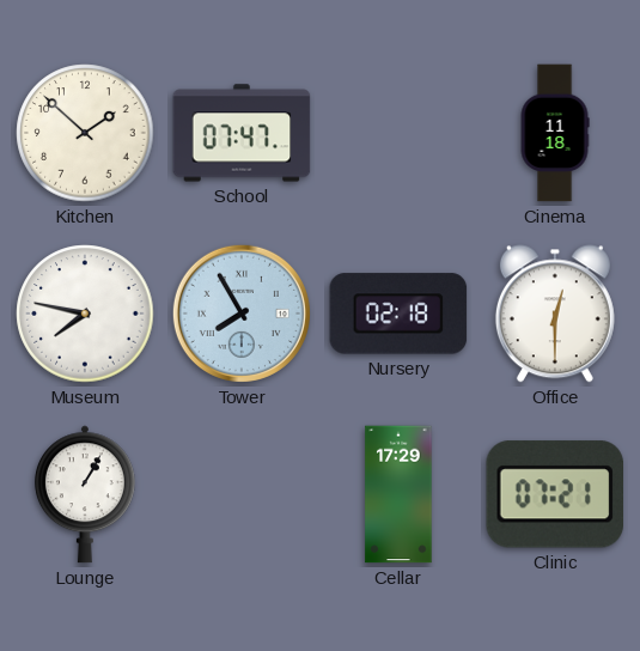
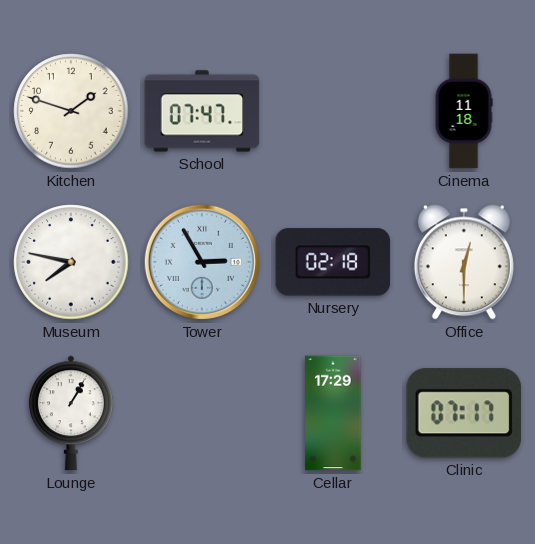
Kitchen: 1:52 -> 1:48
Tower: 7:55 -> 2:55
Clinic: 07:21 -> 07:17
